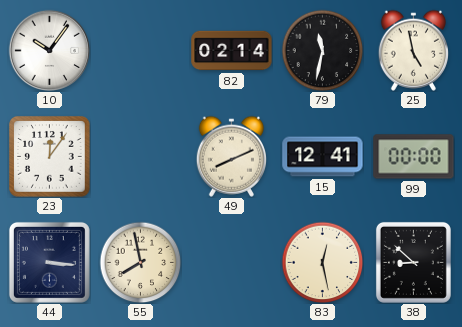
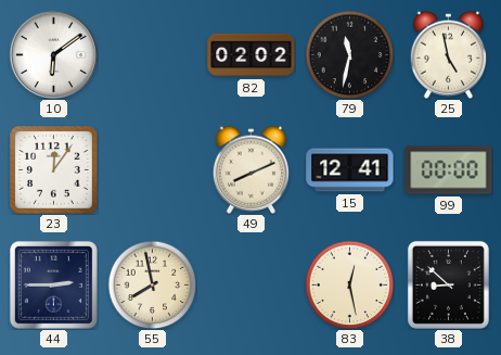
10: 10:06 -> 6:09
82: 02:14 -> 02:02
44: 3:16 -> 2:45
